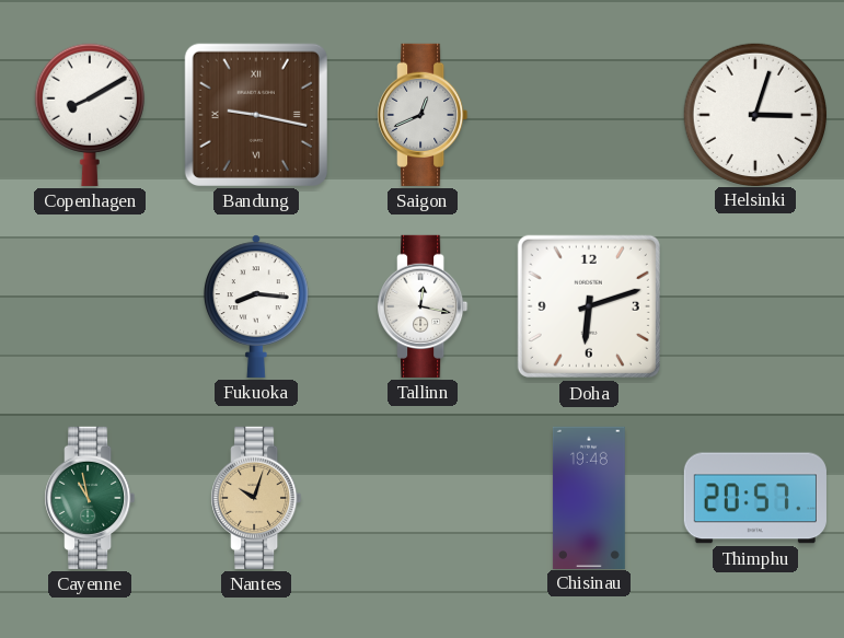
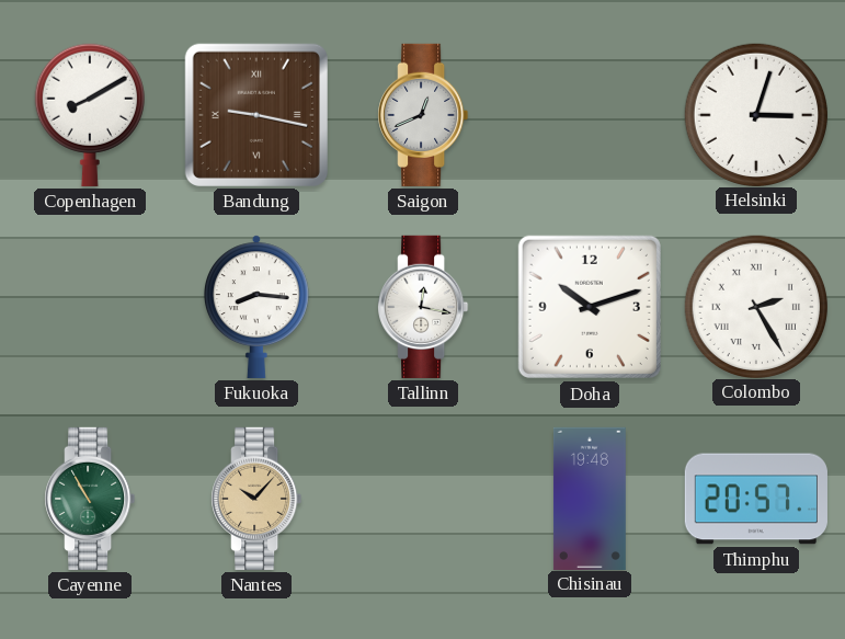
Doha: 6:12 -> 10:12
Colombo: none -> 2:25
Cayenne: 10:58 -> 10:55
Nantes: 10:03 -> 10:07
